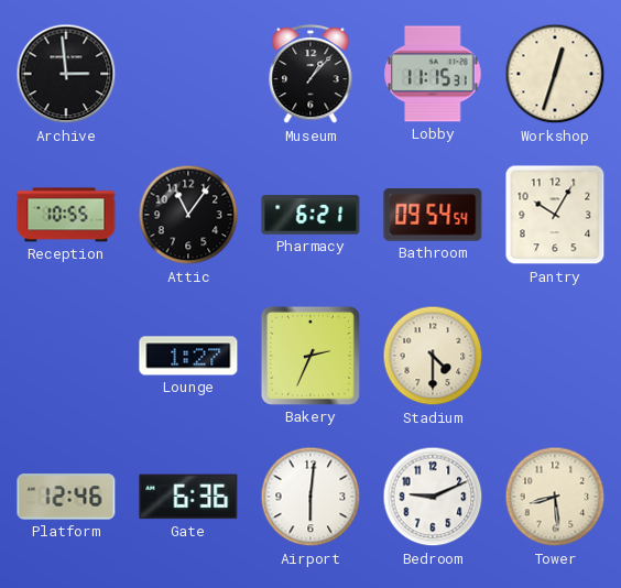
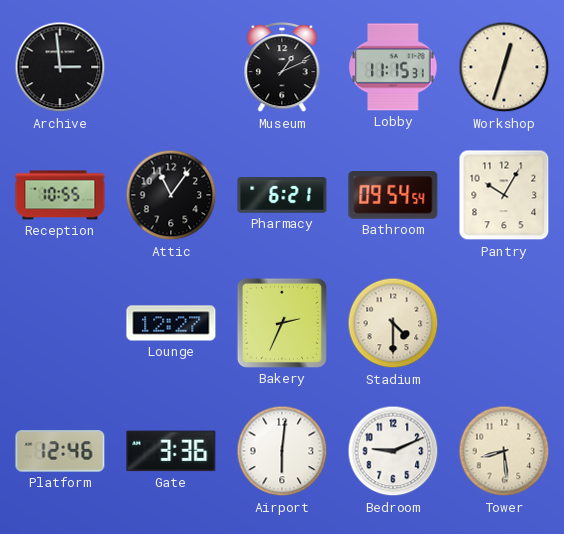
Museum: 1:07 -> 1:11
Lounge: 1:27 -> 12:27
Gate: 6:36 -> 3:36
